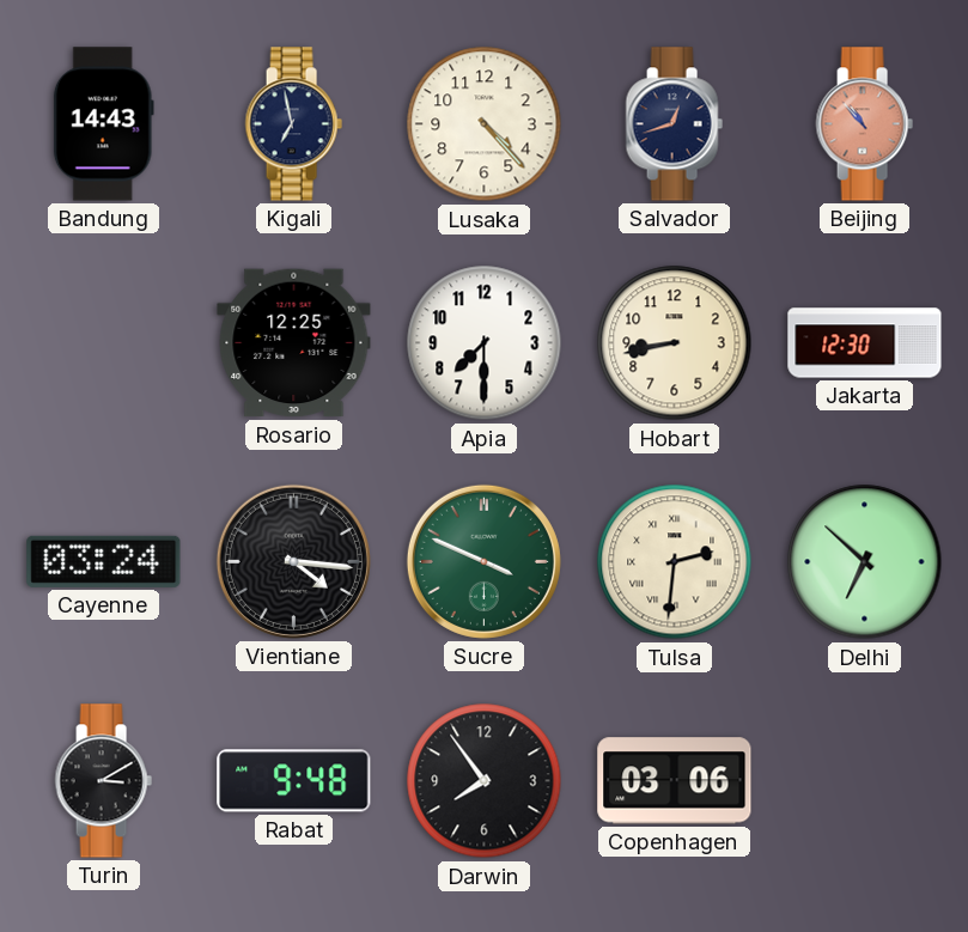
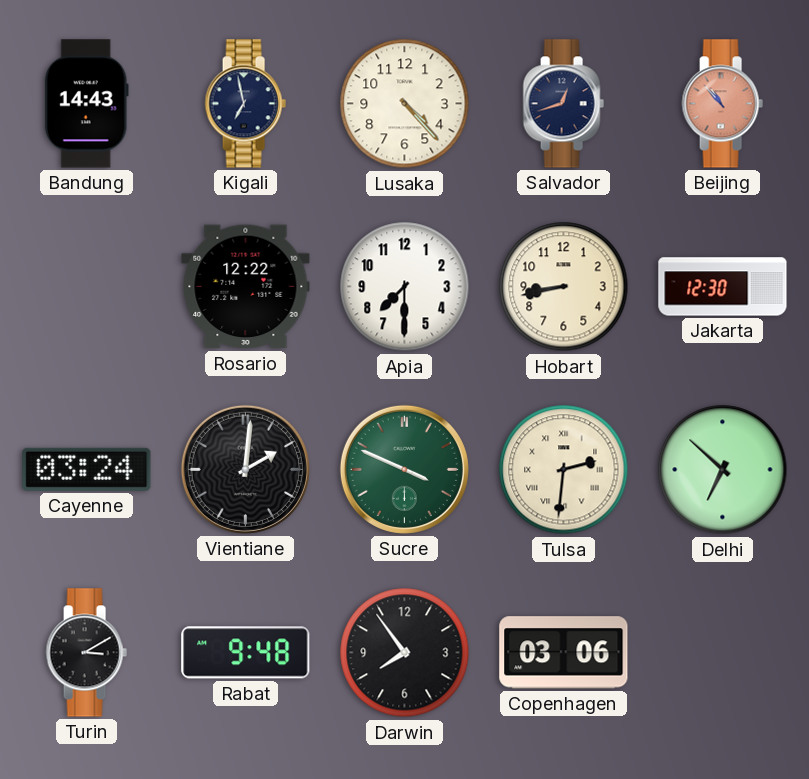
Rosario: 12:25 -> 12:22
Vientiane: 4:16 -> 2:01
